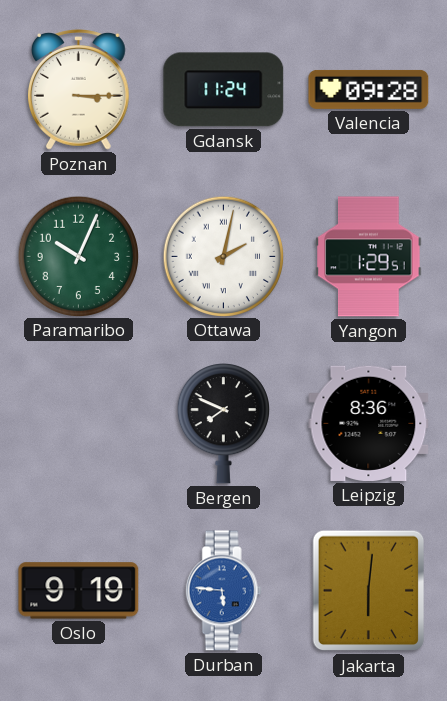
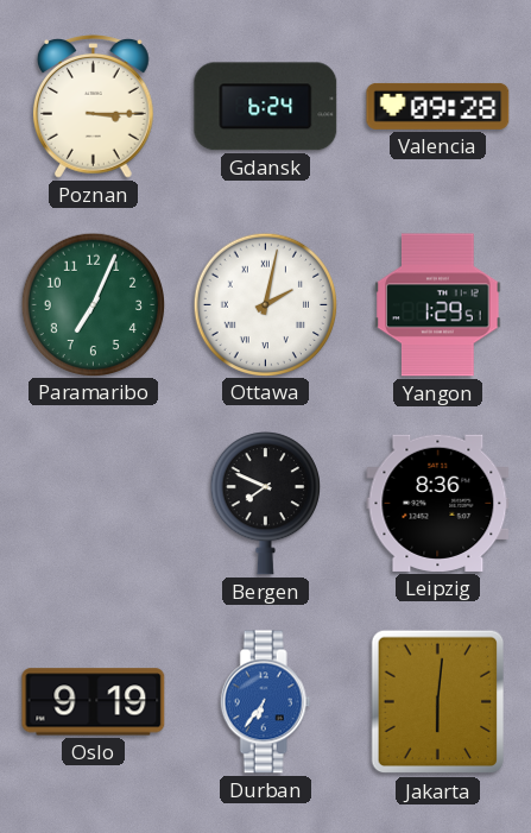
Gdansk: 11:24 -> 6:24
Paramaribo: 10:04 -> 7:04
Durban: 5:46 -> 6:36
